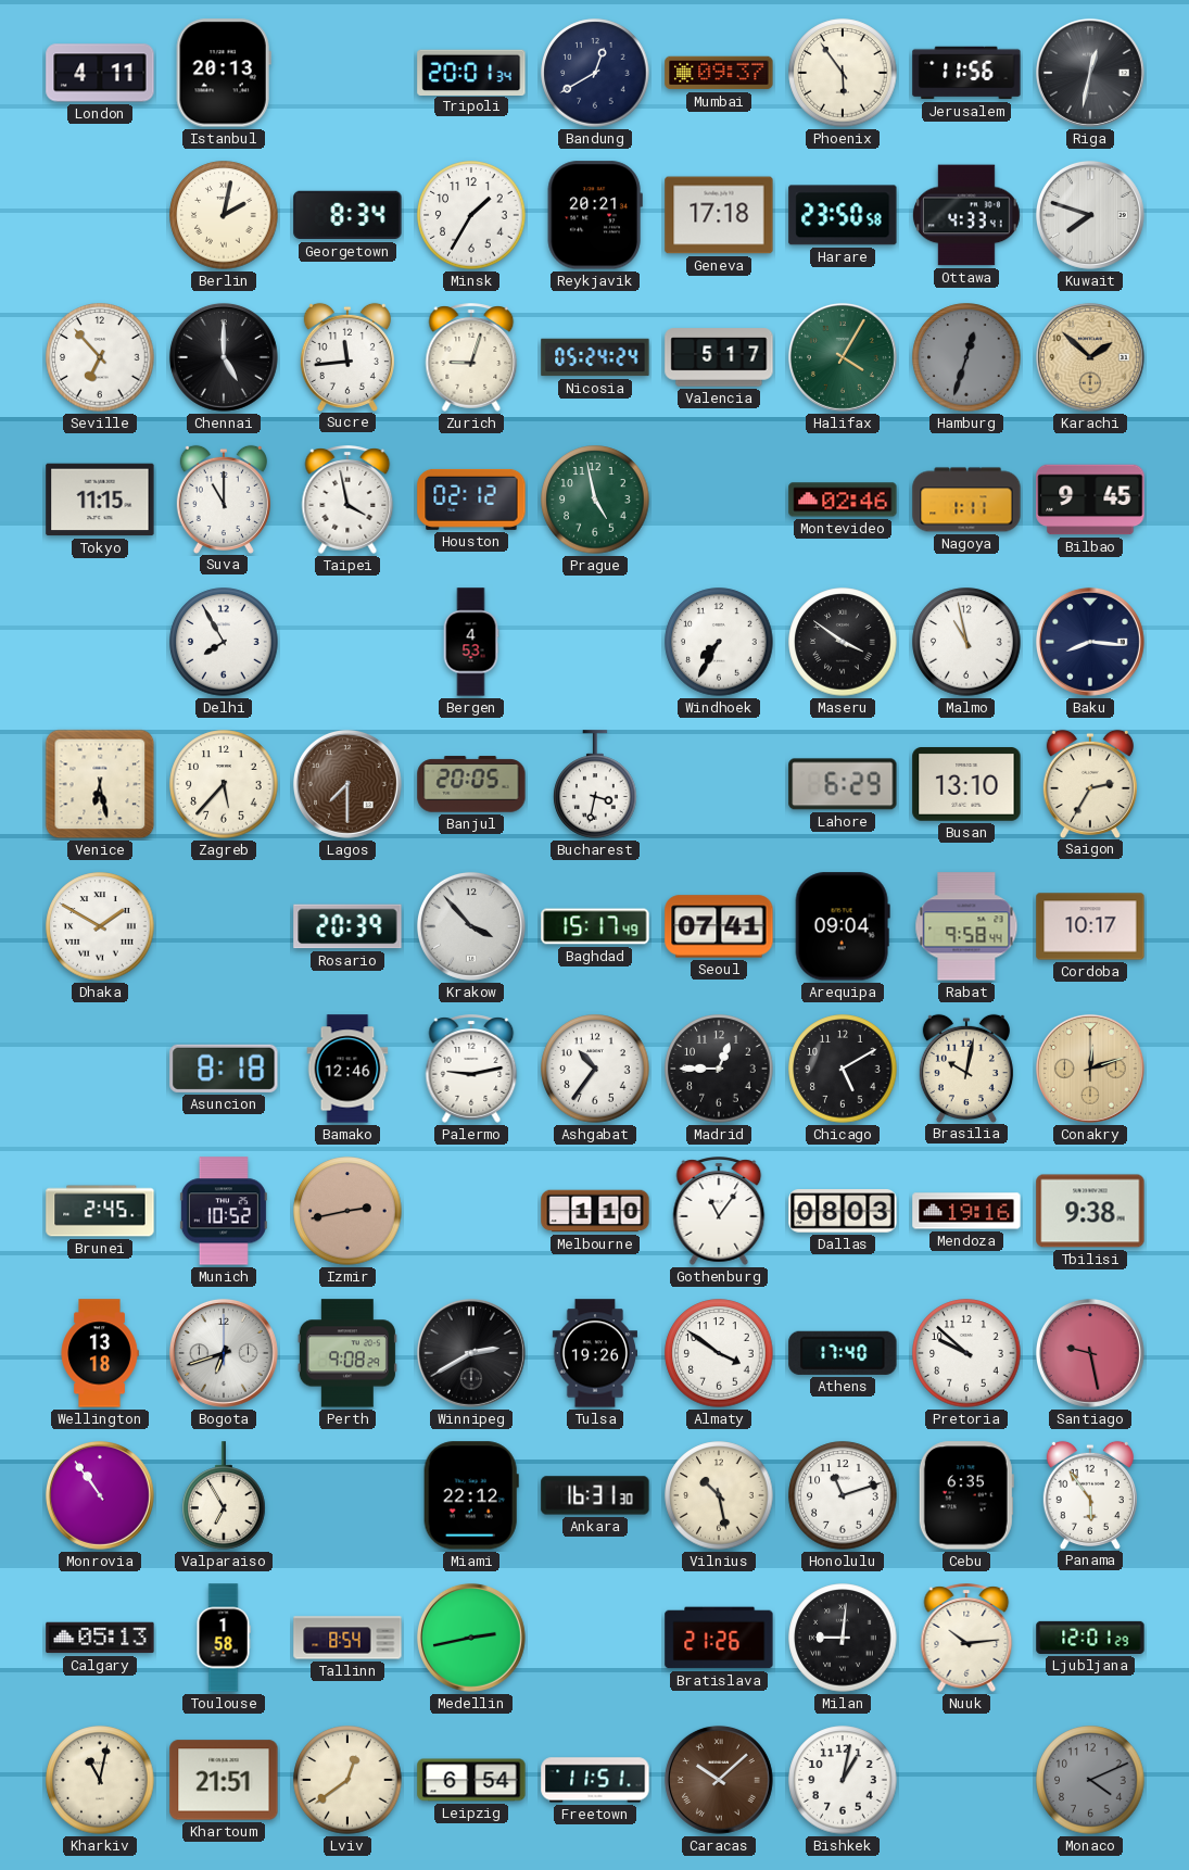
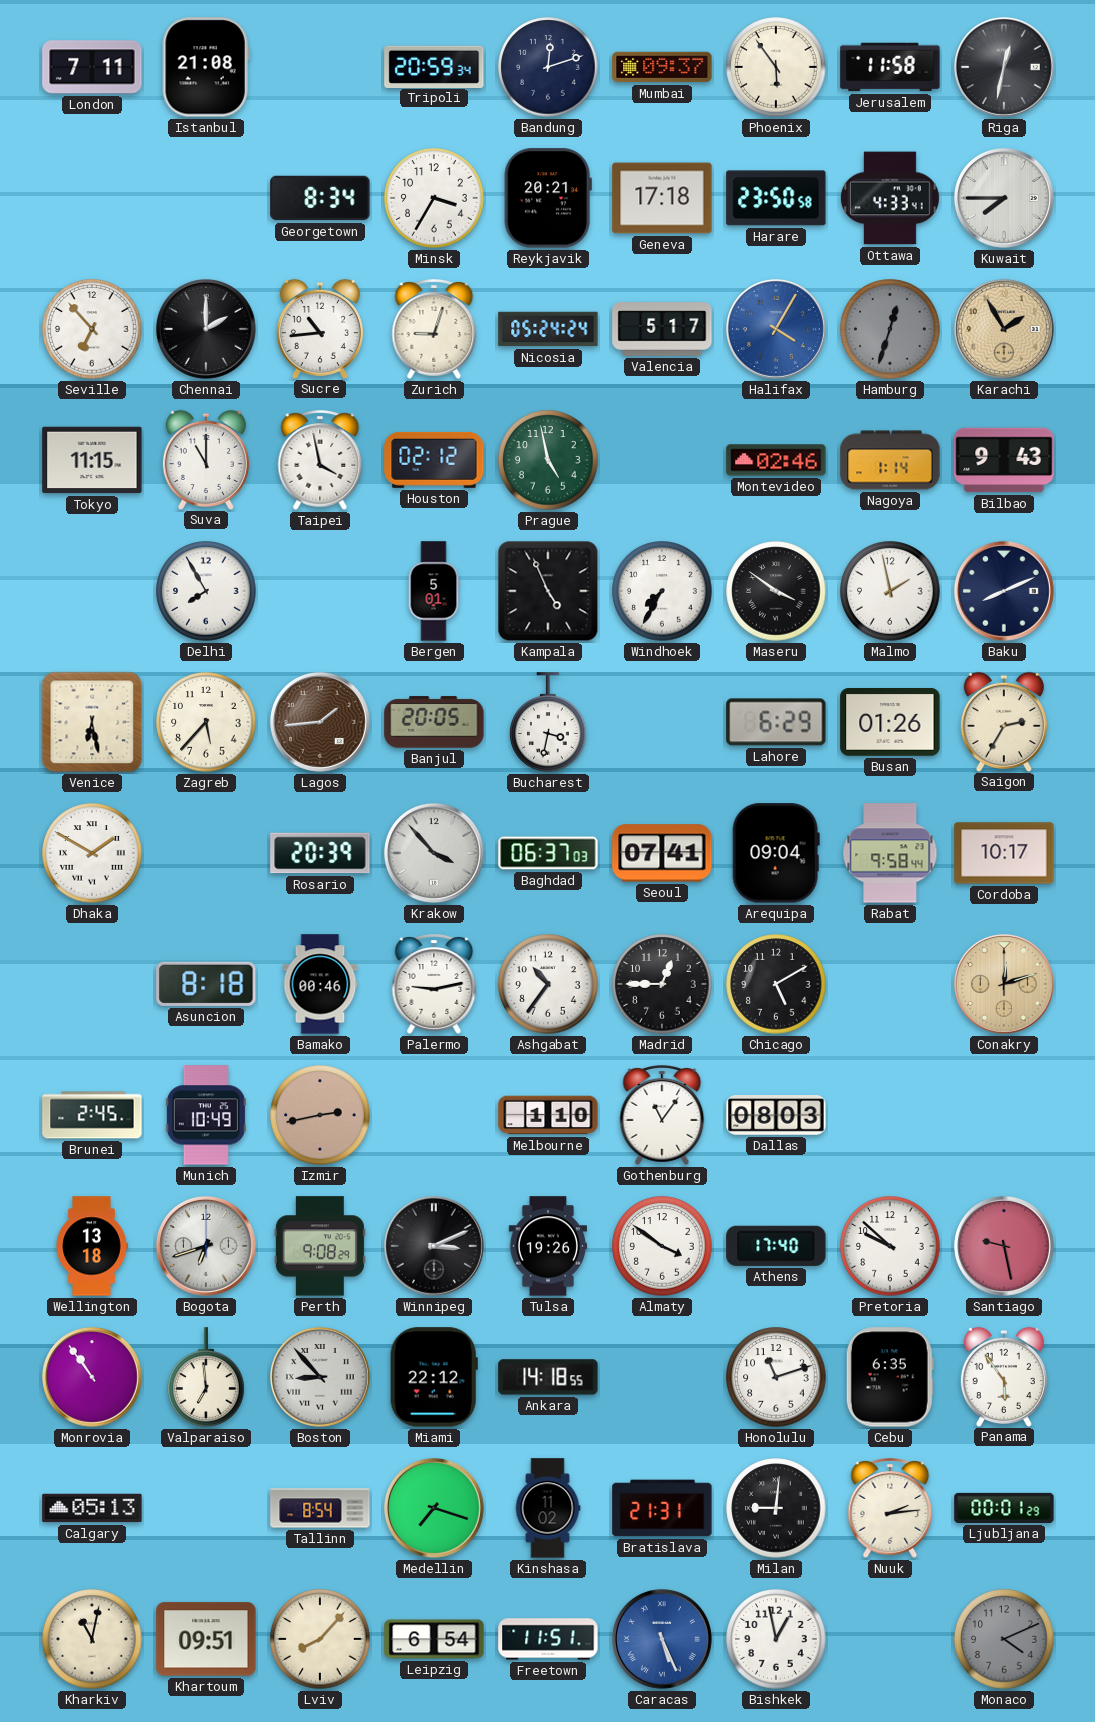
London: 4:11 -> 7:11
Istanbul: 20:13 -> 21:08
Tripoli: 20:01 -> 20:59
Bandung: 12:40 -> 12:12
Jerusalem: 11:56 -> 11:58
Berlin: 2:02 -> none
Minsk: 1:35 -> 3:35
Kuwait: 7:48 -> 7:45
Chennai: 5:00 -> 2:00
Sucre: 11:44 -> 10:44
Halifax dial: green -> blue
Karachi: 1:52 -> 1:55
Nagoya: 1:11 -> 1:14
Bilbao: 9:45 -> 9:43
Bergen: 4:53 -> 5:01
Kampala: none -> 4:56
Malmo: 10:58 -> 1:58
Baku: 8:16 -> 8:11
Lagos: 7:30 -> 1:44
Busan: 13:10 -> 01:26
Baghdad: 15:17 -> 06:37
Bamako: 12:46 -> 00:46
Brasilia: 10:02 -> none
Munich: 10:52 -> 10:49
Mendoza: 19:16 -> none
Tbilisi: 9:38 -> none
Winnipeg: 2:40 -> 3:11
Valparaiso: 6:55 -> 6:59
Boston: none -> 8:53
Ankara: 16:31 -> 14:18
Vilnius: 10:28 -> none
Toulouse: 1:58 -> none
Medellin: 2:43 -> 7:18
Kinshasa: none -> 11:02
Bratislava: 21:26 -> 21:31
Nuuk: 10:14 -> 2:14
Ljubljana: 12:01 -> 00:01
Khartoum: 21:51 -> 09:51
Lviv: 12:39 -> 8:07
Caracas: 10:08 -> 5:26
Caracas dial: brown -> blue
Bishkek: 1:02 -> 12:58
